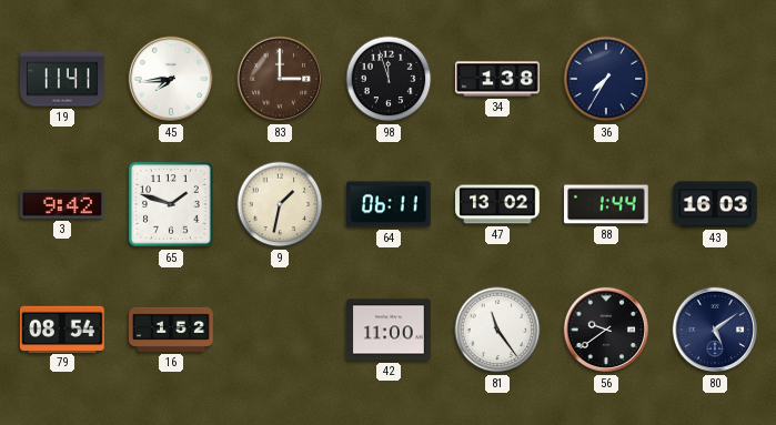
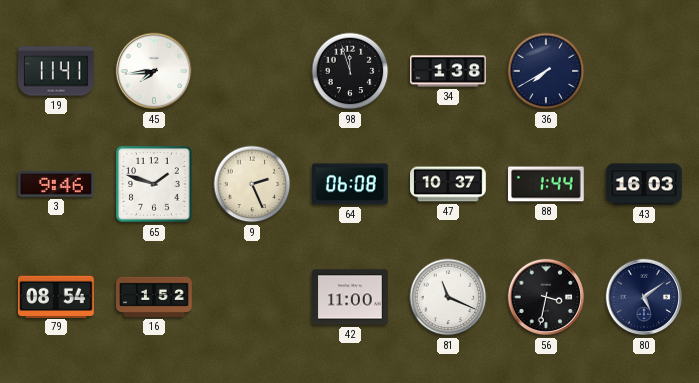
83: 3:00 -> none
36: 7:35 -> 7:40
3: 9:42 -> 9:46
9: 1:32 -> 2:26
64: 06:11 -> 06:08
47: 13:02 -> 10:37
81: 11:24 -> 11:19
56: 9:39 -> 3:32
